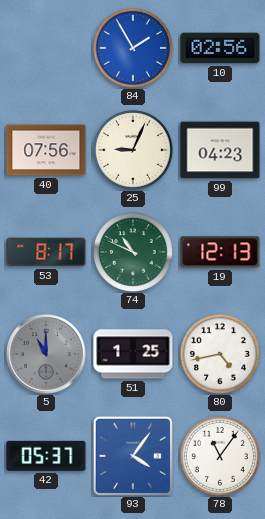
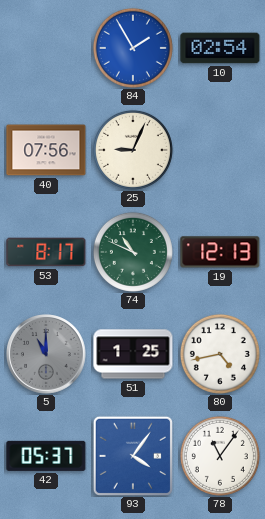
10: 02:56 -> 02:54
99: 04:23 -> none
